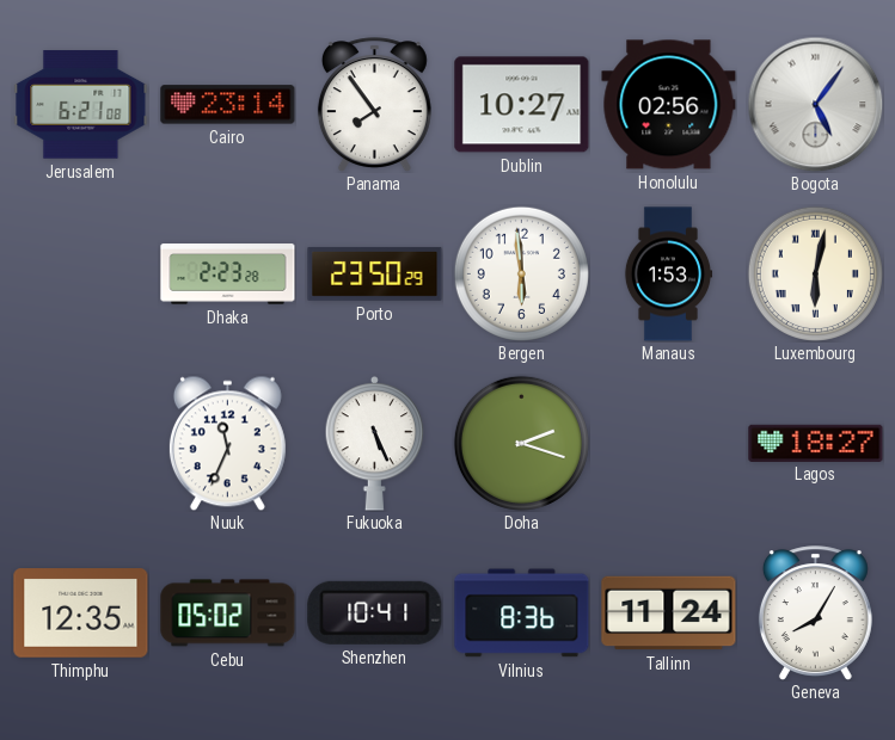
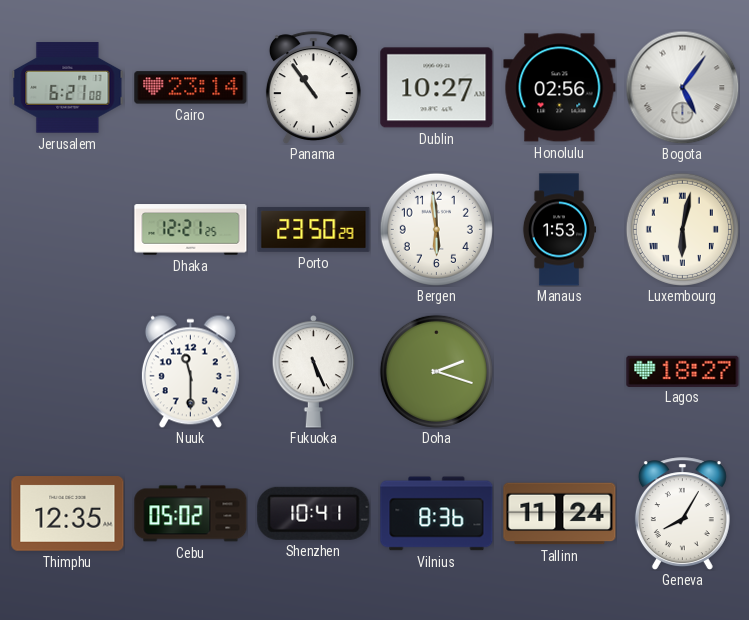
Panama: 7:54 -> 10:54
Dhaka: 2:23 -> 12:21
Nuuk: 11:34 -> 11:30
